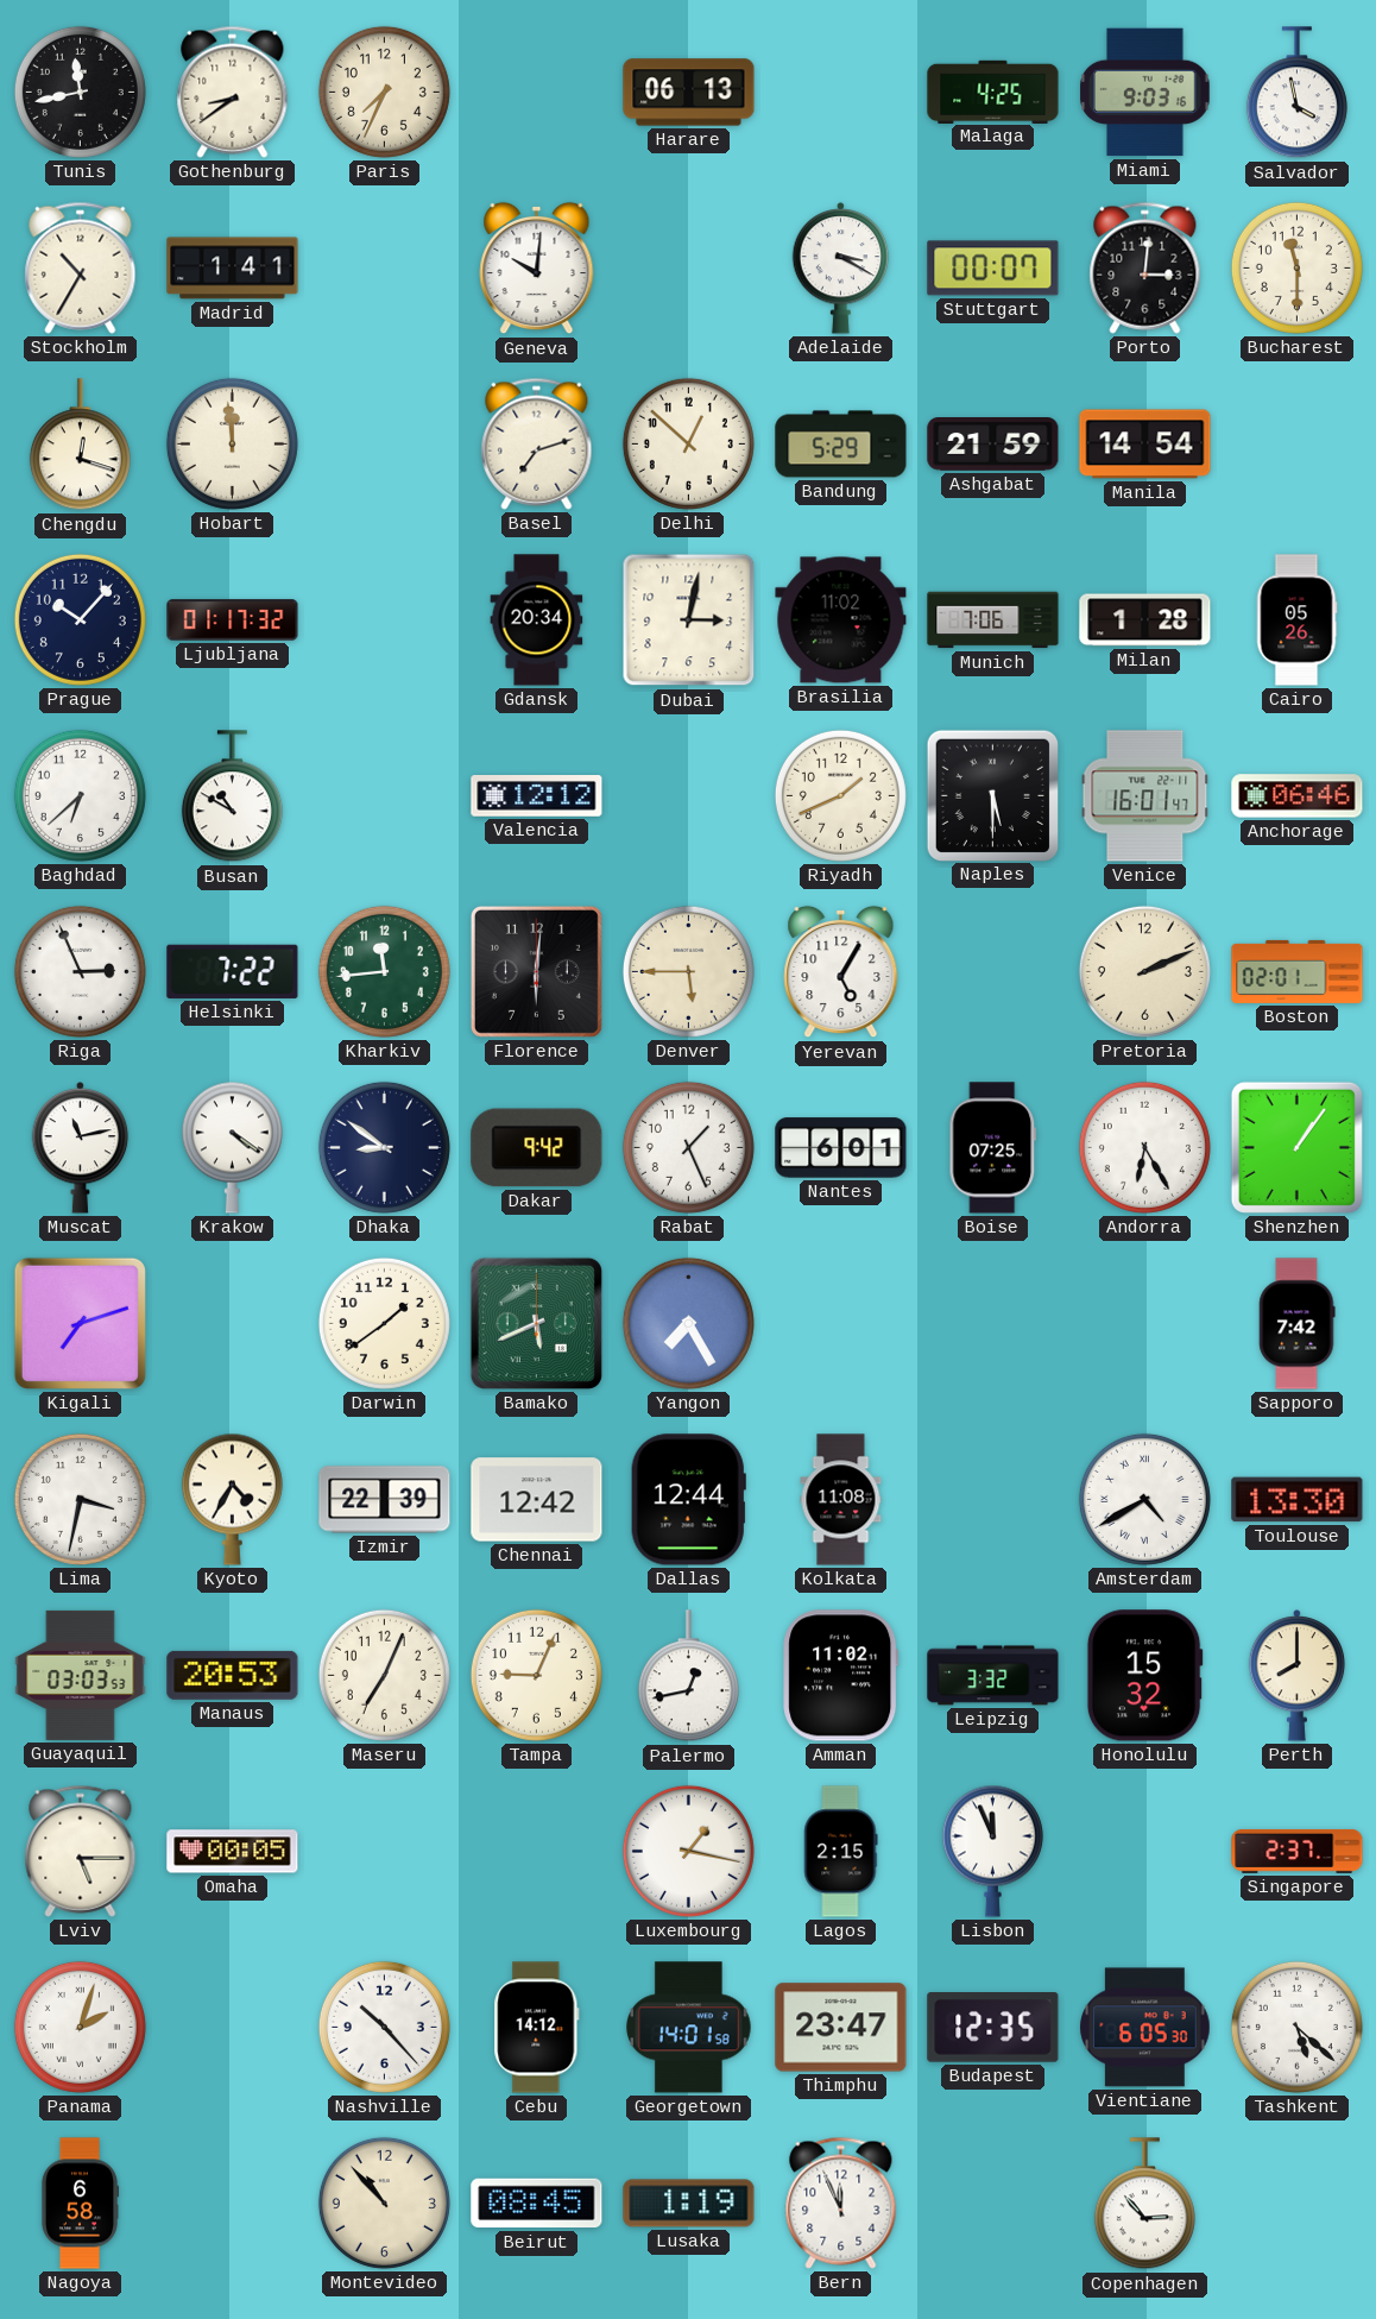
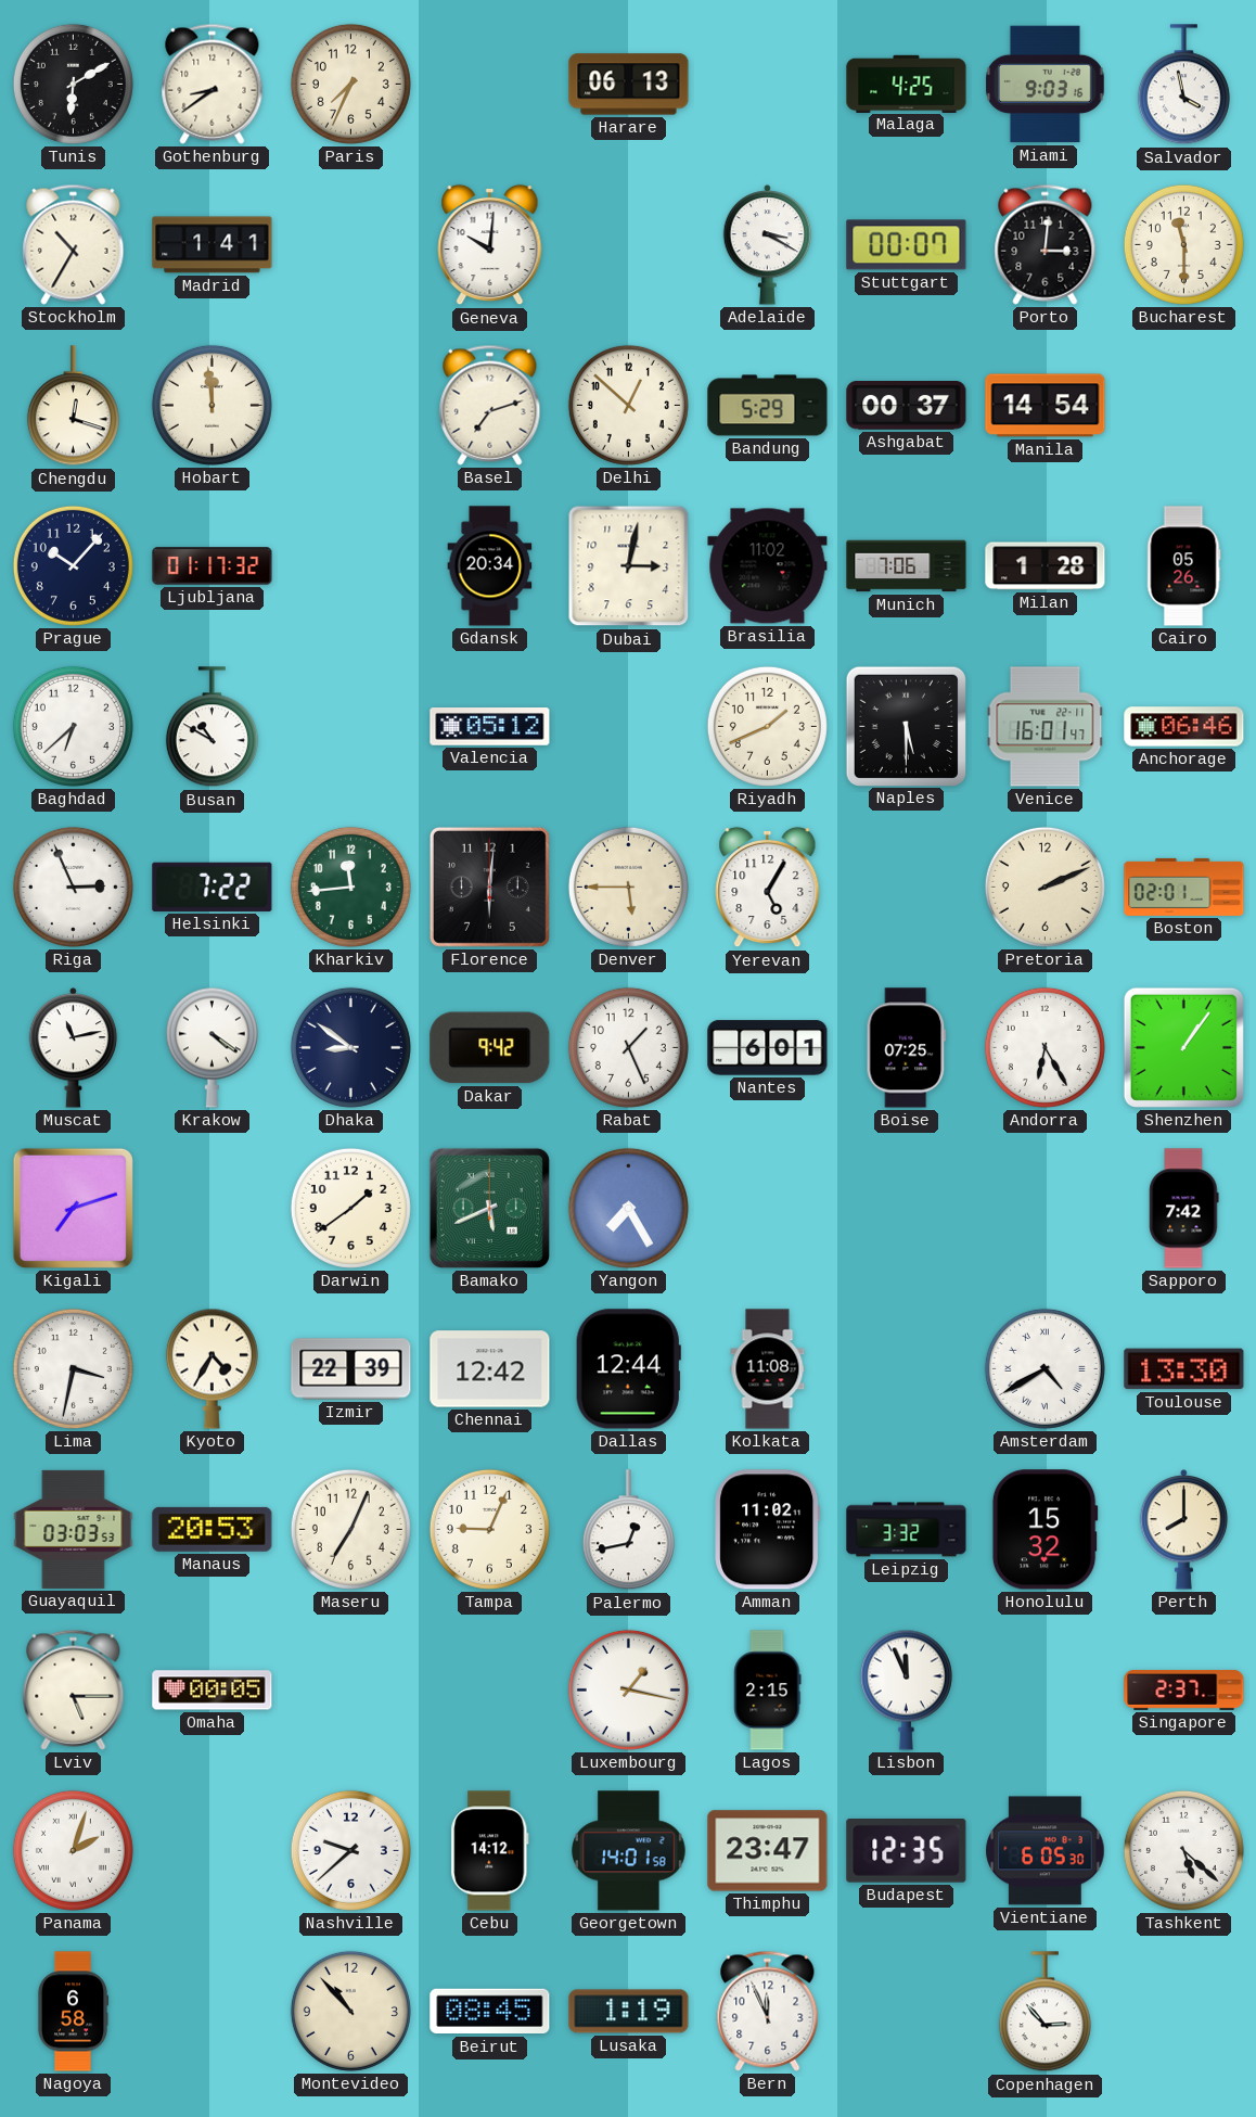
Tunis: 11:43 -> 6:10
Ashgabat: 21:59 -> 00:37
Valencia: 12:12 -> 05:12
Nashville: 10:23 -> 9:38
